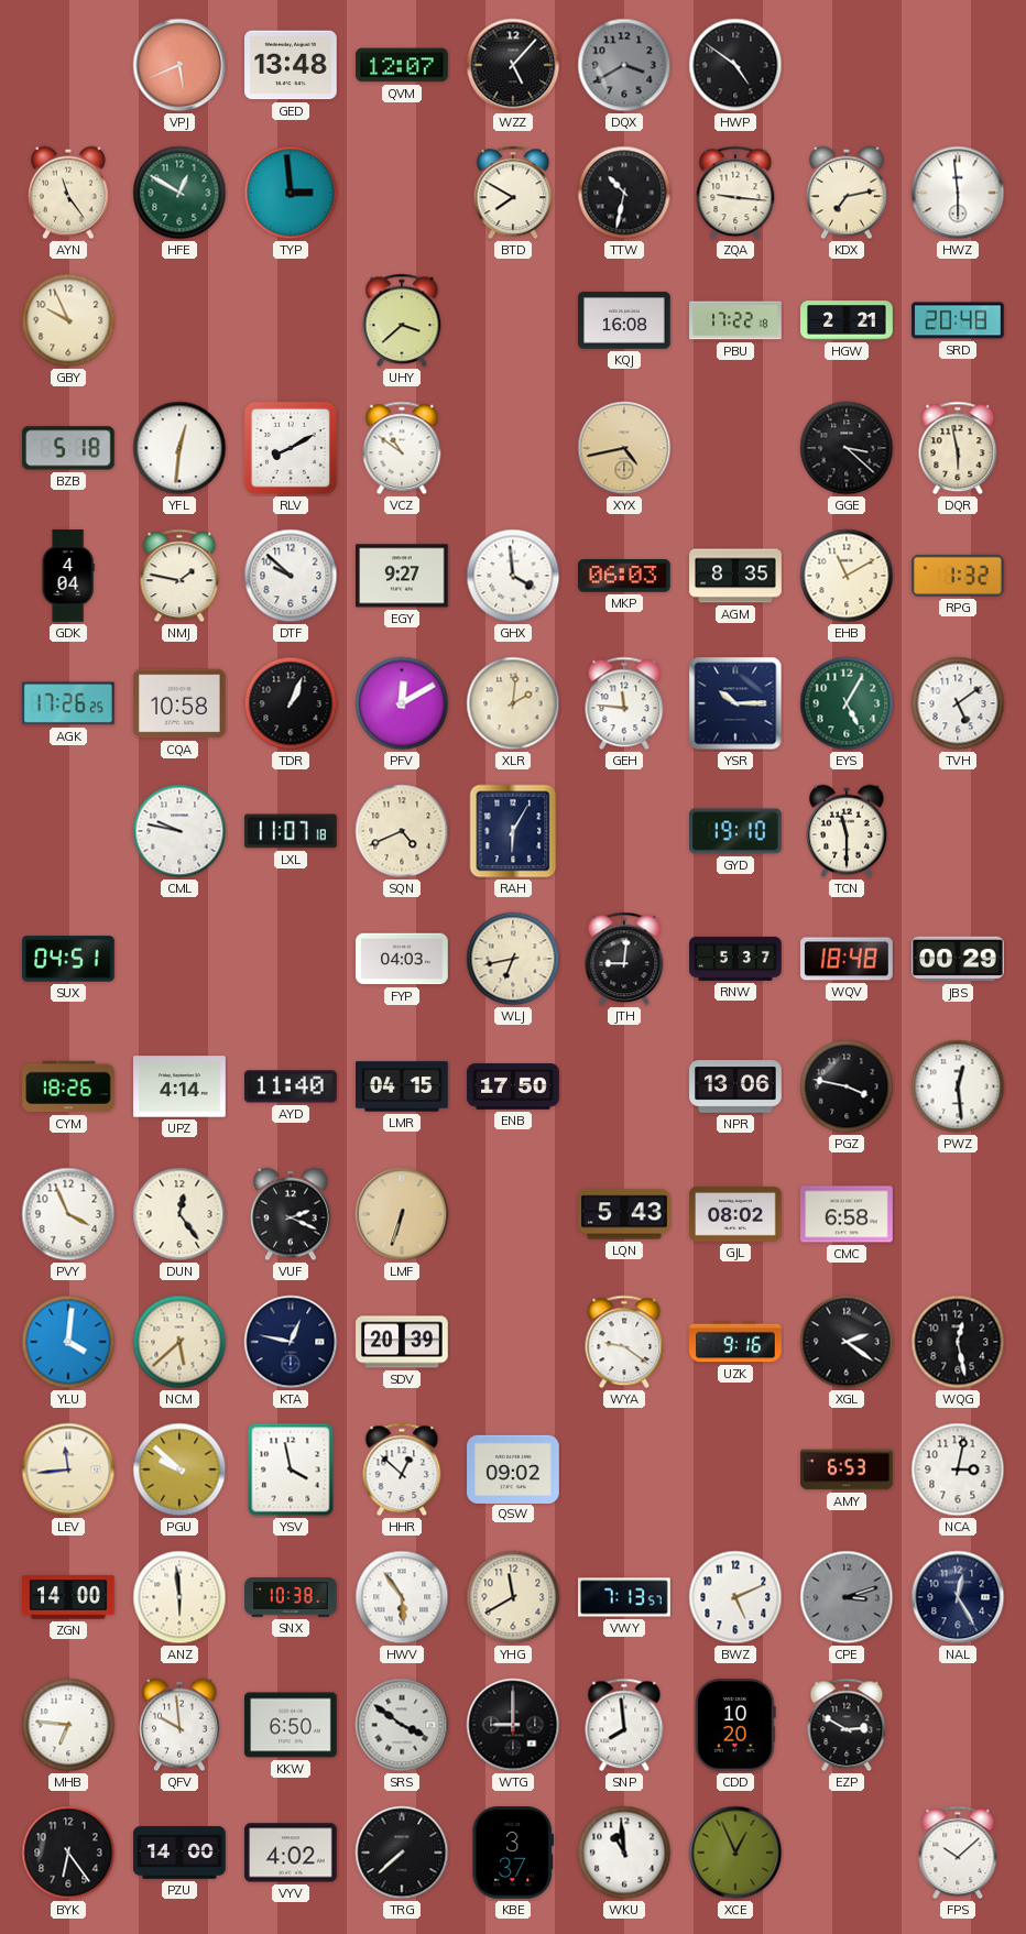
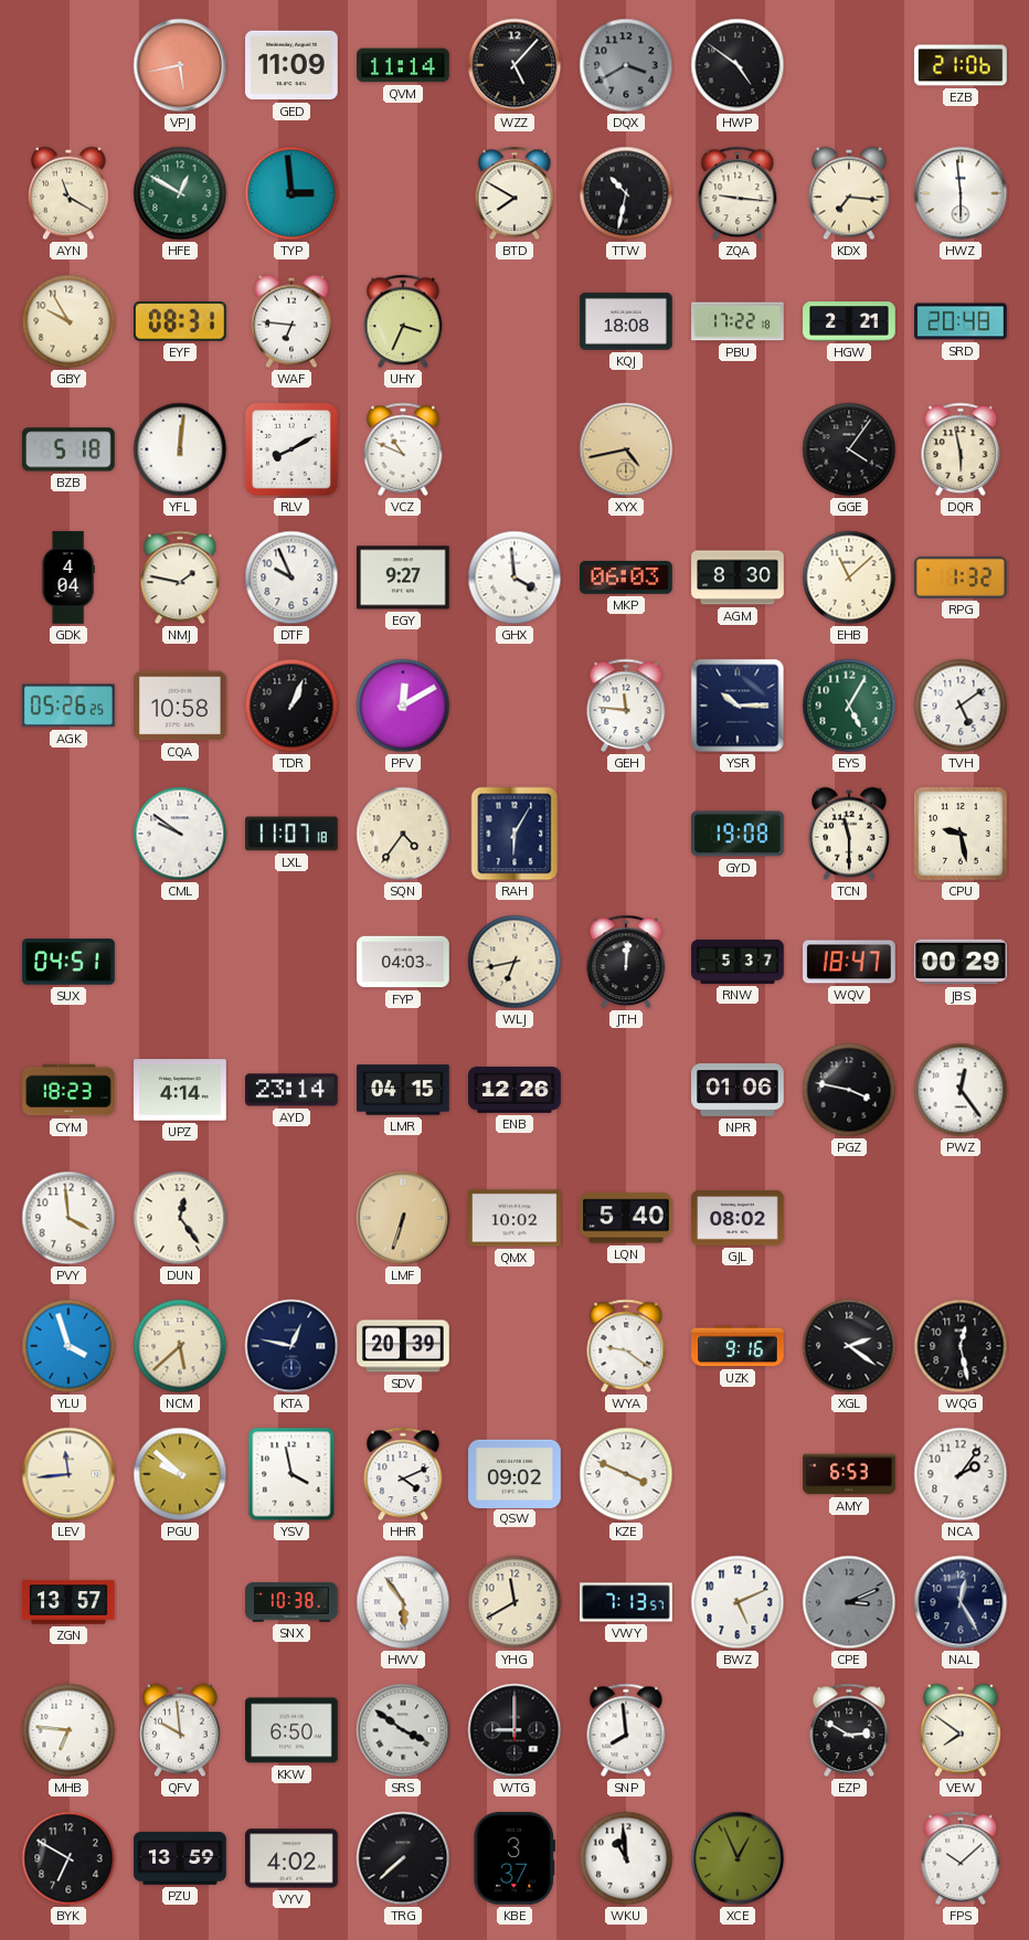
VPJ: 5:41 -> 5:43
GED: 13:48 -> 11:09
QVM: 12:07 -> 11:14
EZB: none -> 21:06
AYN: 11:24 -> 11:20
KDX: 7:13 -> 7:16
GBY: 9:56 -> 9:55
EYF: none -> 08:31
WAF: none -> 6:46
UHY: 3:38 -> 3:34
KQJ: 16:08 -> 18:08
YFL: 12:31 -> 12:01
VCZ: 10:51 -> 10:49
GGE: 3:22 -> 4:06
DTF: 9:52 -> 9:56
AGM: 8:35 -> 8:30
EHB: 11:10 -> 11:08
AGK: 17:26 -> 05:26
XLR: 2:01 -> none
CML: 9:47 -> 9:51
SQN: 4:41 -> 4:36
GYD: 19:10 -> 19:08
CPU: none -> 9:28
JTH: 9:01 -> 12:01
WQV: 18:48 -> 18:47
CYM: 18:26 -> 18:23
AYD: 11:40 -> 23:14
ENB: 17:50 -> 12:26
NPR: 13:06 -> 01:06
PWZ: 12:29 -> 12:24
PVY: 3:56 -> 3:59
VUF: 2:19 -> none
QMX: none -> 10:02
LQN: 5:43 -> 5:40
CMC: 6:58 -> none
YLU: 4:01 -> 3:57
HHR: 12:52 -> 4:11
KZE: none -> 3:49
NCA: 3:02 -> 2:06
ZGN: 14:00 -> 13:57
ANZ: 5:59 -> none
CPE: 3:12 -> 3:11
CDD: 10:20 -> none
VEW: none -> 7:51
BYK: 6:24 -> 6:50
PZU: 14:00 -> 13:59
